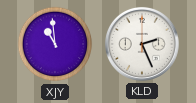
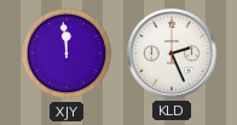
XJY: 10:59 -> 11:59
